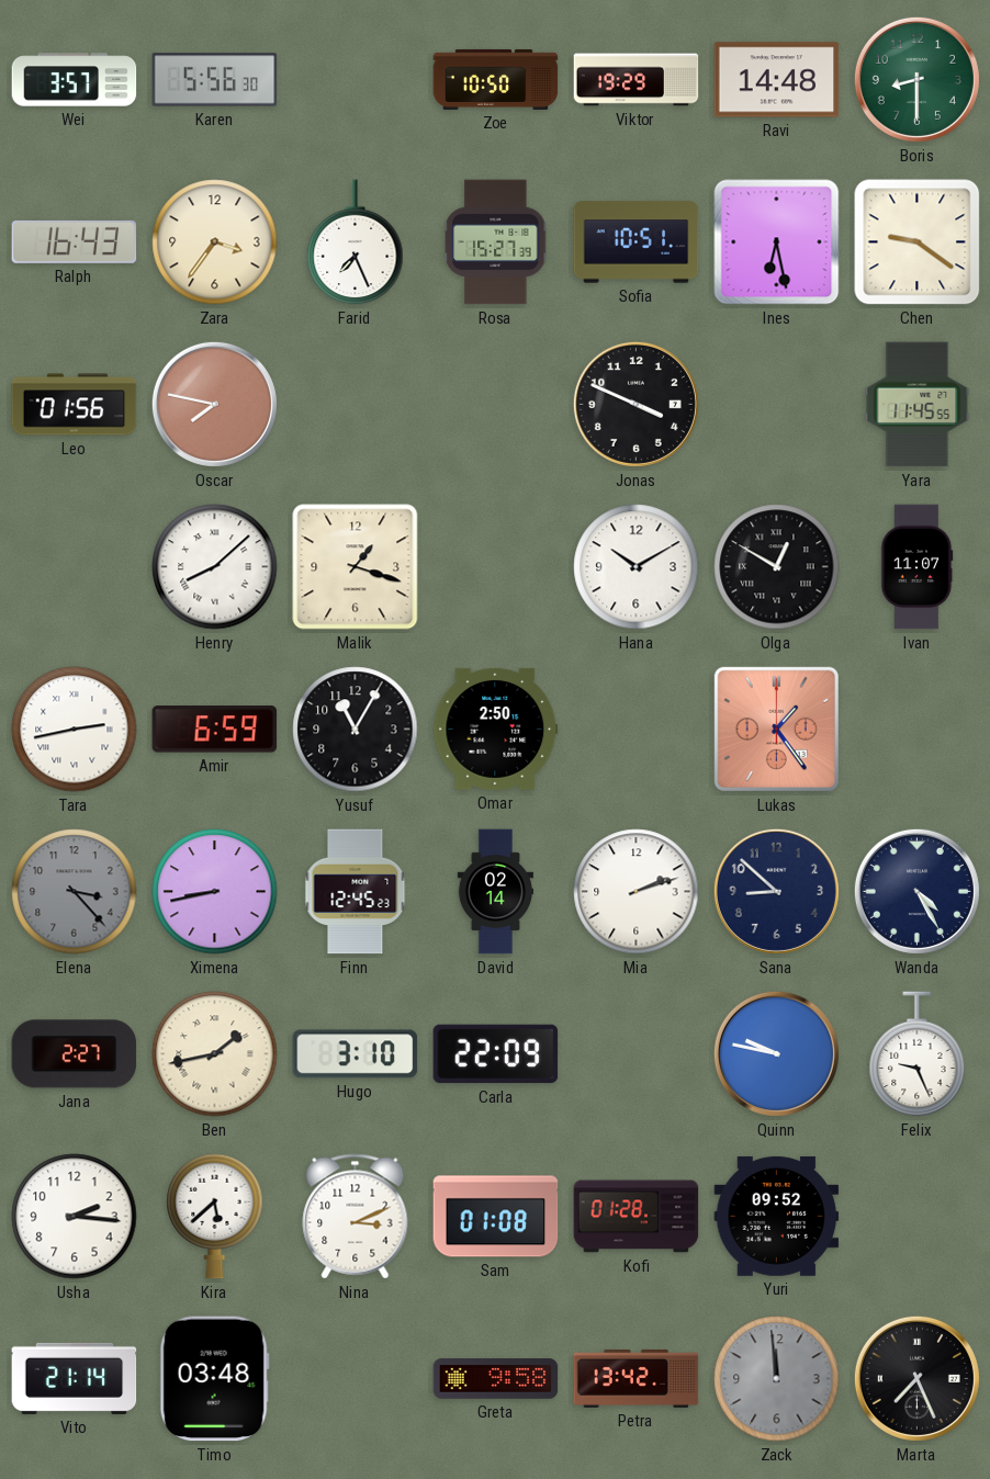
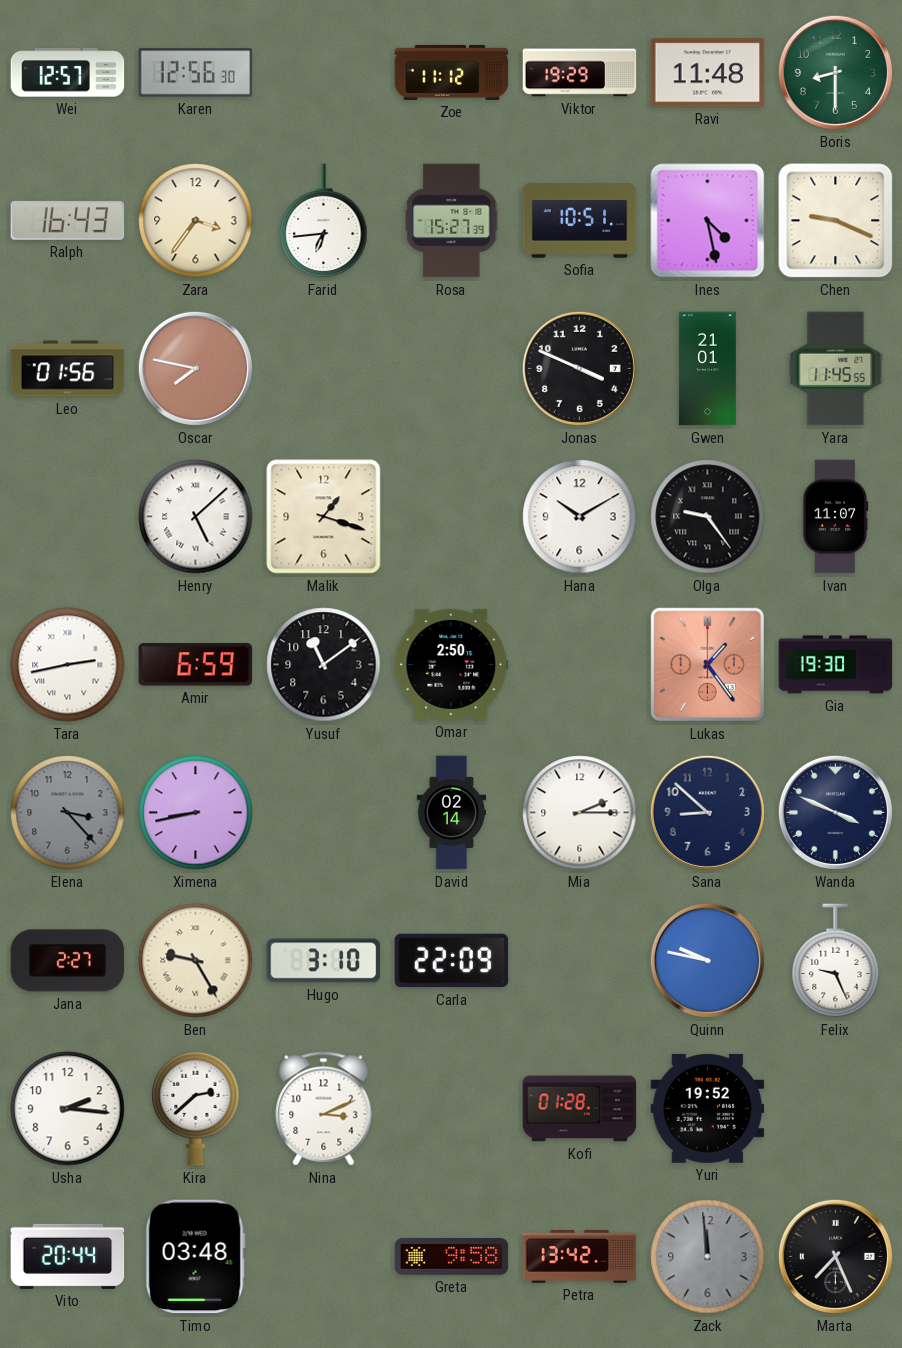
Wei: 3:57 -> 12:57
Karen: 5:56 -> 12:56
Zoe: 10:50 -> 11:12
Ravi: 14:48 -> 11:48
Farid: 7:26 -> 6:44
Ines: 6:28 -> 4:28
Chen: 9:21 -> 9:19
Gwen: none -> 21:01
Henry: 8:08 -> 5:08
Olga: 12:50 -> 9:24
Yusuf: 11:05 -> 11:09
Gia: none -> 19:30
Finn: 12:45 -> none
Mia: 2:12 -> 2:15
Wanda: 4:25 -> 3:49
Ben: 1:43 -> 9:25
Kira: 5:38 -> 2:38
Sam: 01:08 -> none
Yuri: 09:52 -> 19:52
Vito: 21:14 -> 20:44
